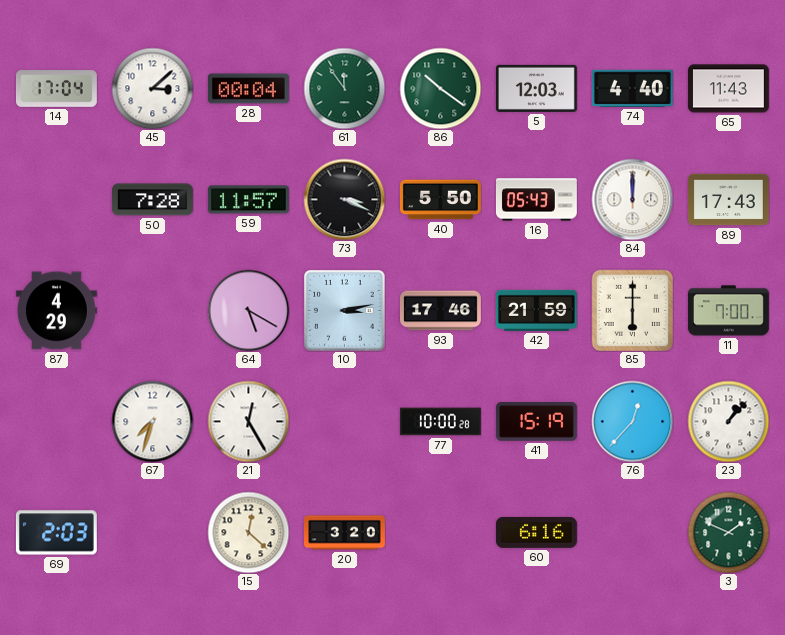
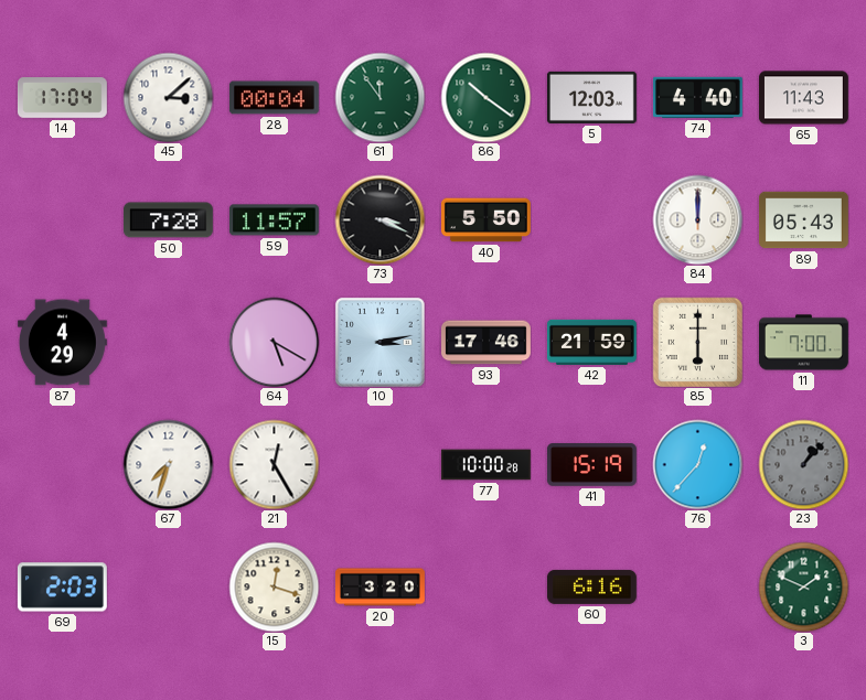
16: 05:43 -> none
89: 17:43 -> 05:43
23 dial: white -> grey
15: 12:22 -> 12:18
